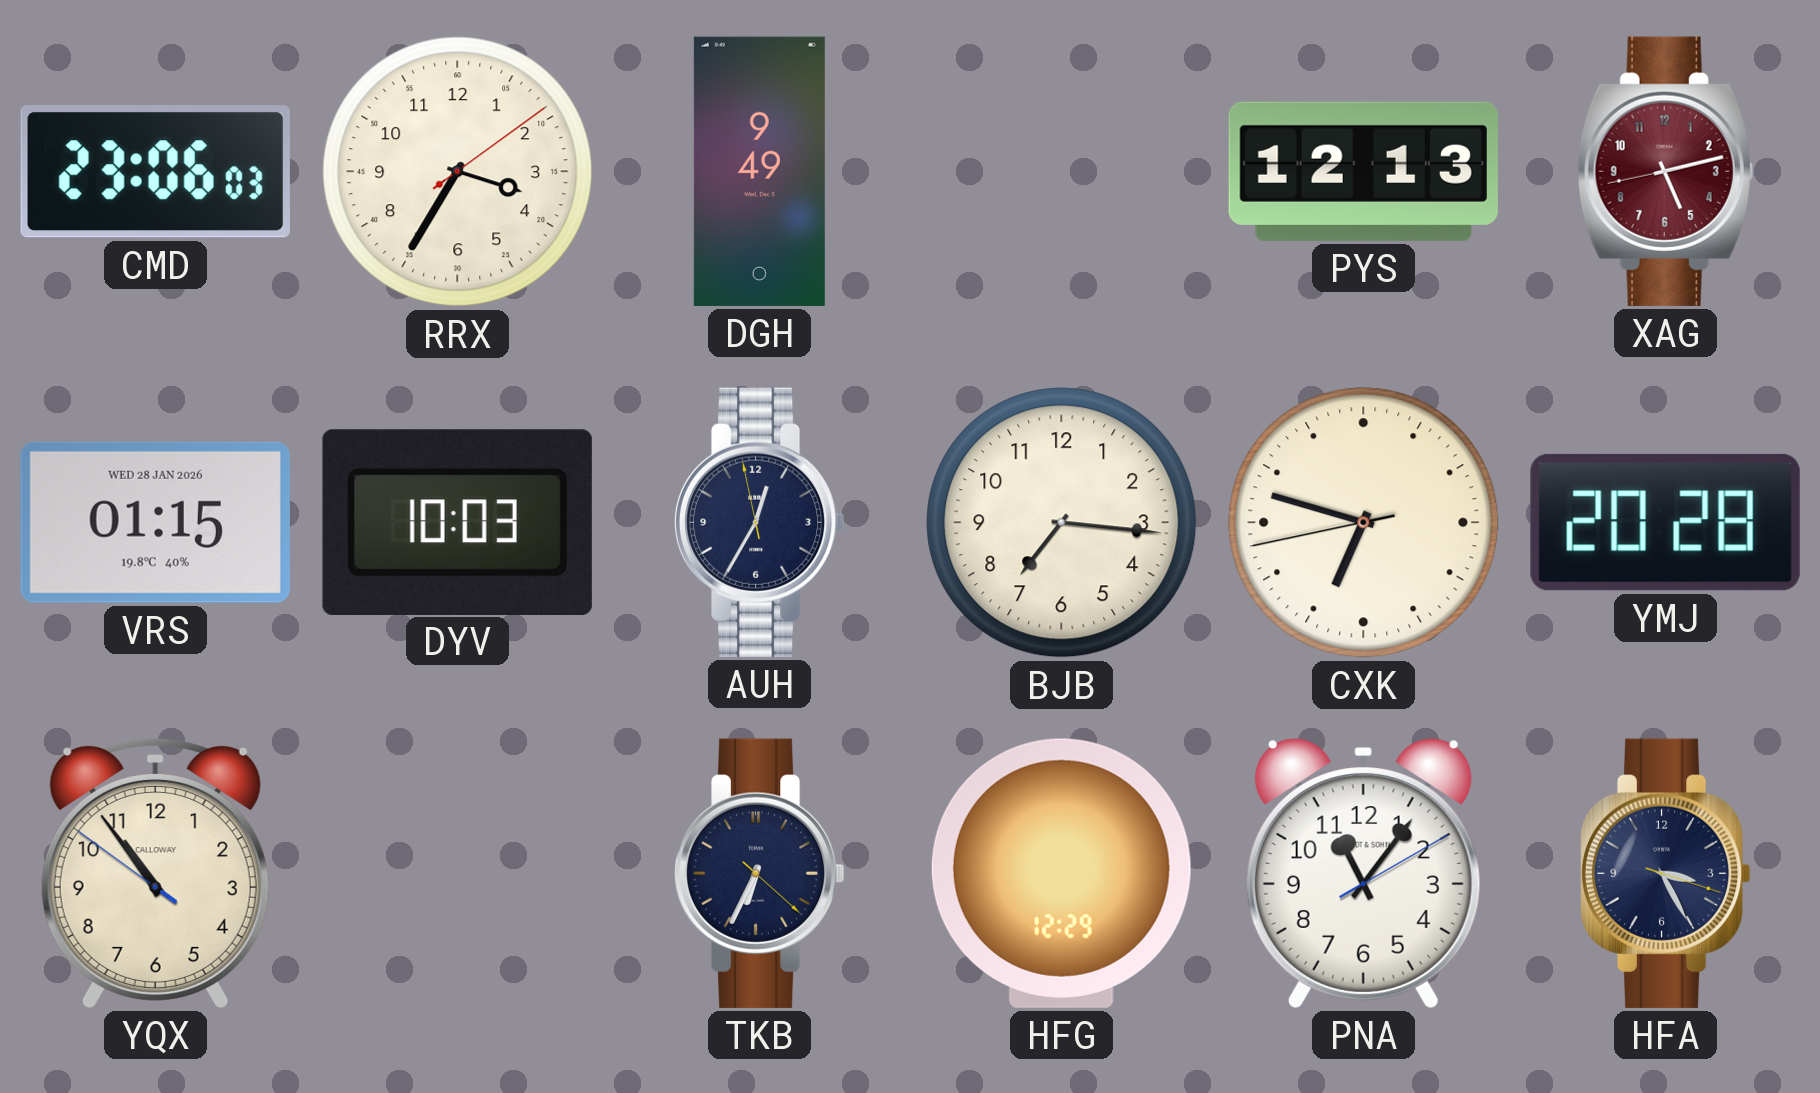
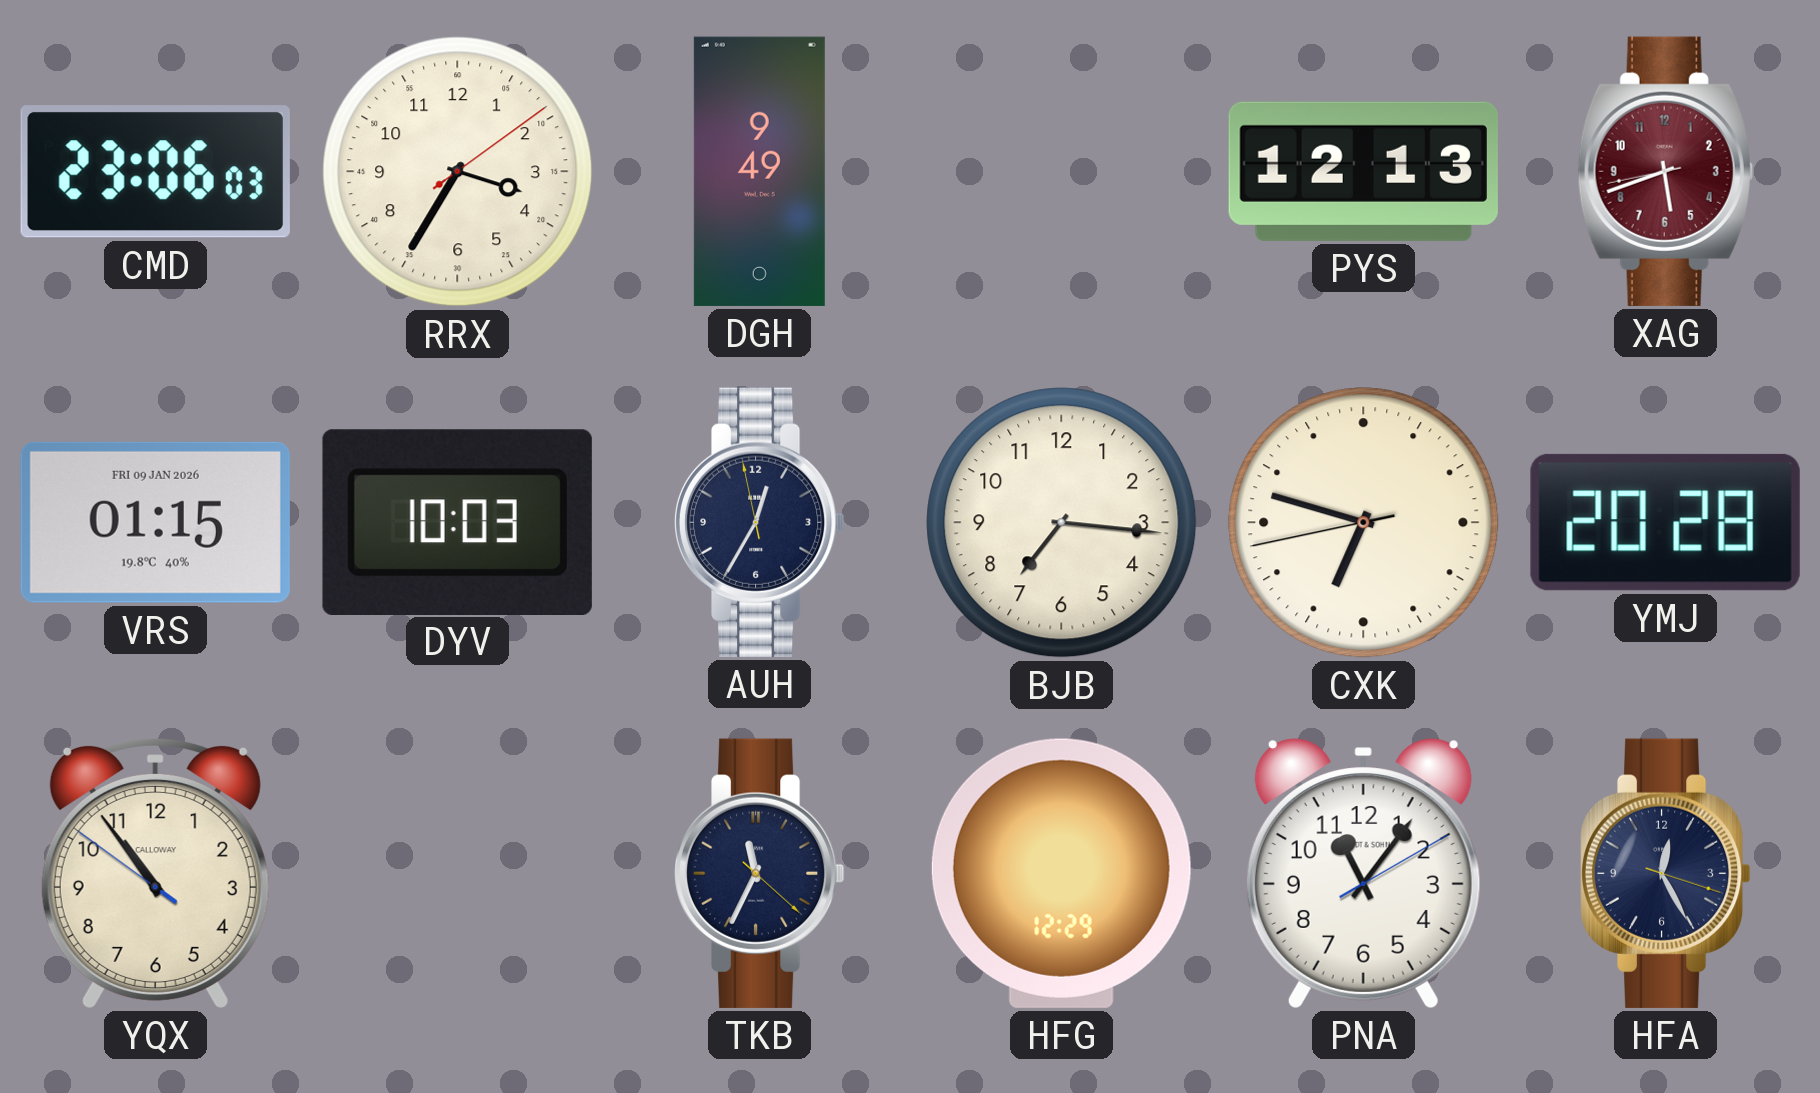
XAG: 5:12 -> 5:41
VRS date: WED 28 JAN 2026 -> FRI 09 JAN 2026
TKB: 6:34 -> 11:34
HFA: 3:25 -> 12:25
